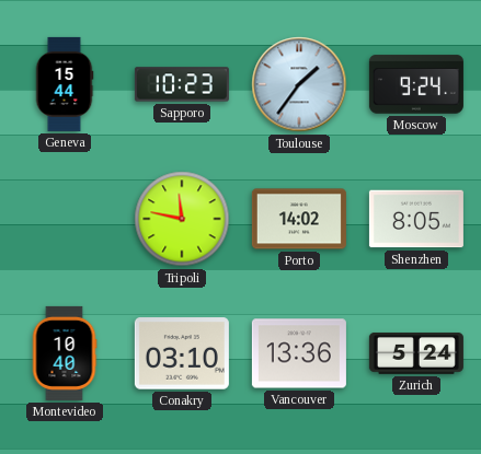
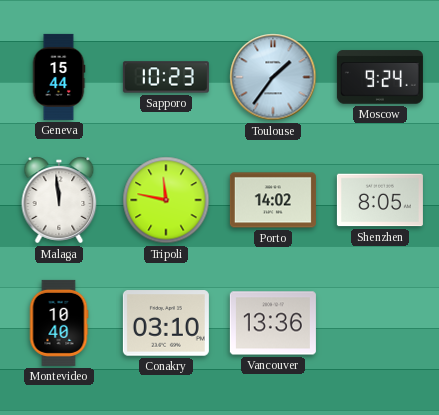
Malaga: none -> 11:59
Zurich: 5:24 -> none
